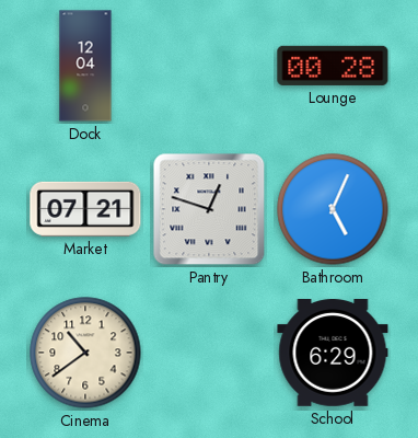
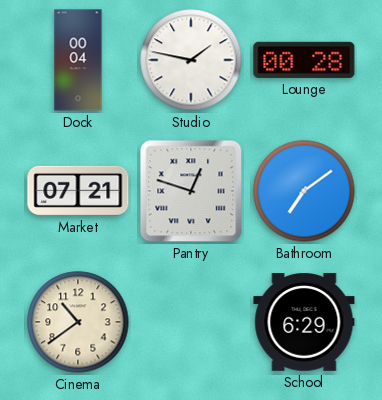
Dock: 12:04 -> 00:04
Studio: none -> 1:47
Bathroom: 5:04 -> 7:09
